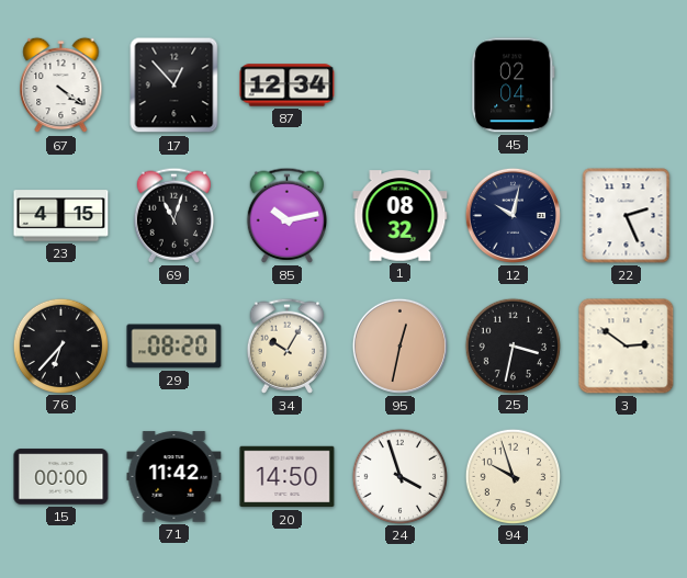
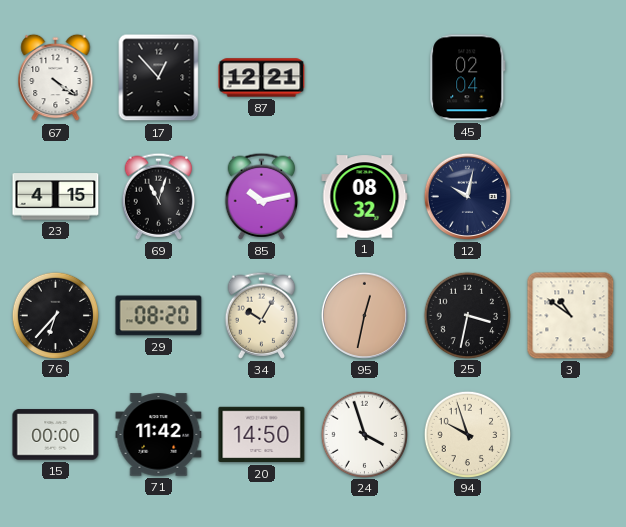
87: 12:34 -> 12:21
22: 2:26 -> none
3: 2:51 -> 10:51
